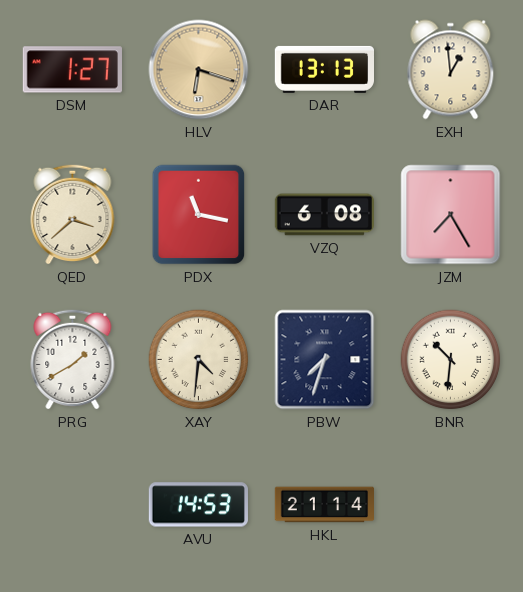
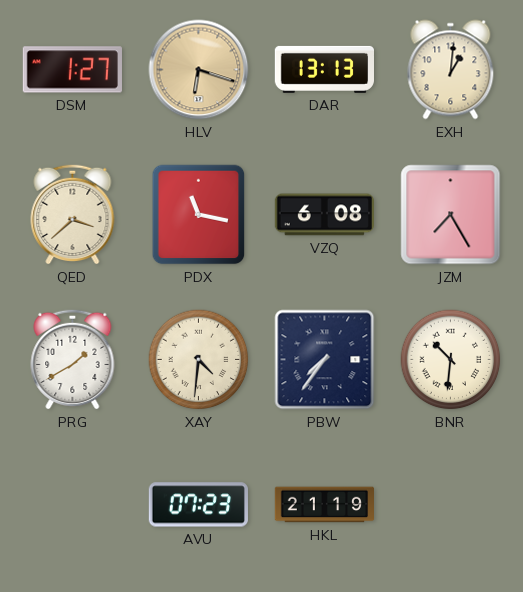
EXH: 12:59 -> 1:01
PBW: 7:33 -> 7:36
AVU: 14:53 -> 07:23
HKL: 21:14 -> 21:19
